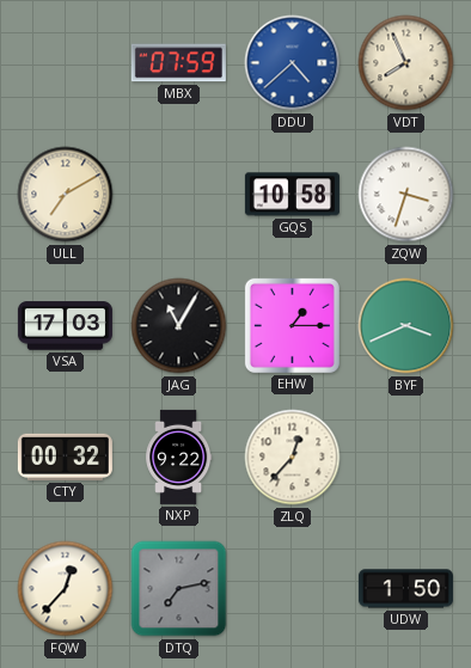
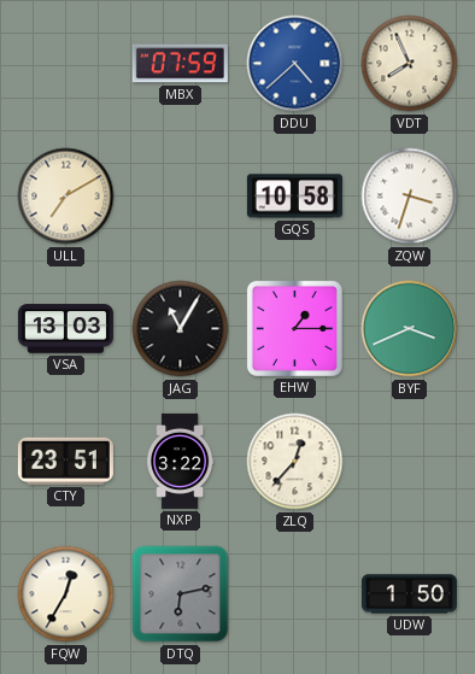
VSA: 17:03 -> 13:03
CTY: 00:32 -> 23:51
NXP: 9:22 -> 3:22
FQW: 12:37 -> 12:35
DTQ: 7:13 -> 6:13
